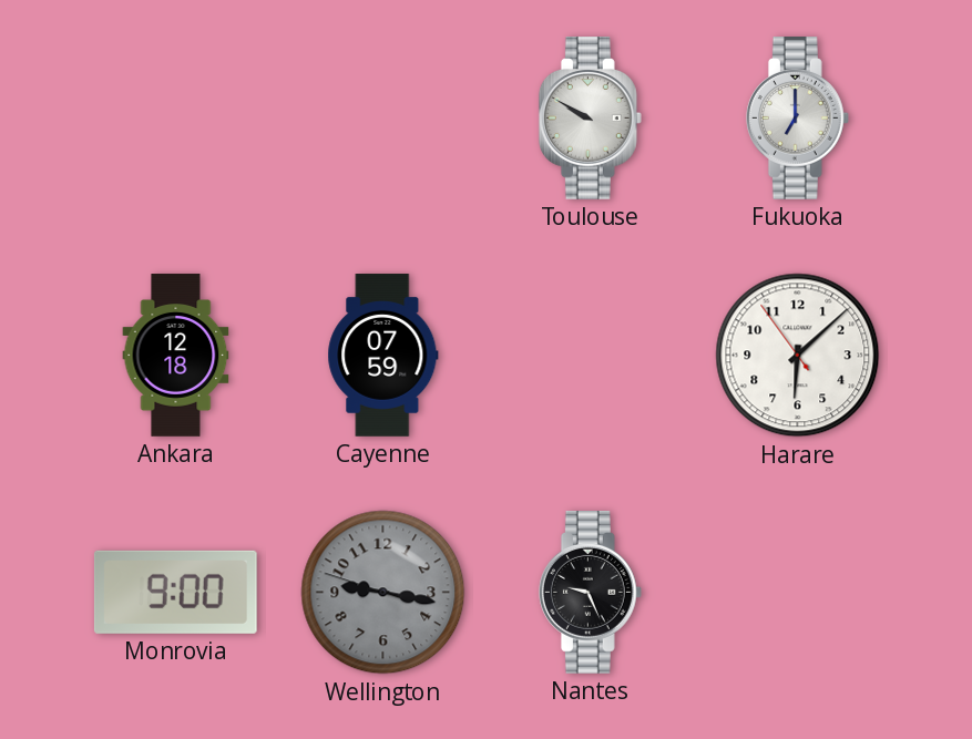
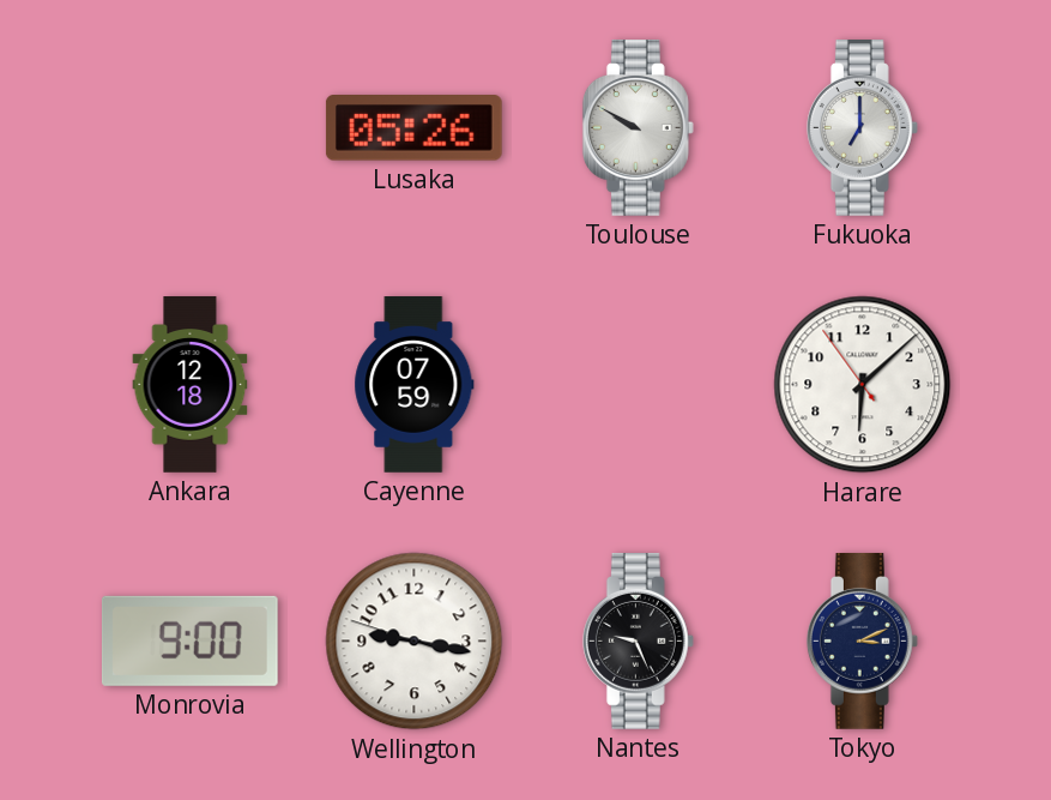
Lusaka: none -> 05:26
Wellington dial: grey -> white
Tokyo: none -> 3:11
